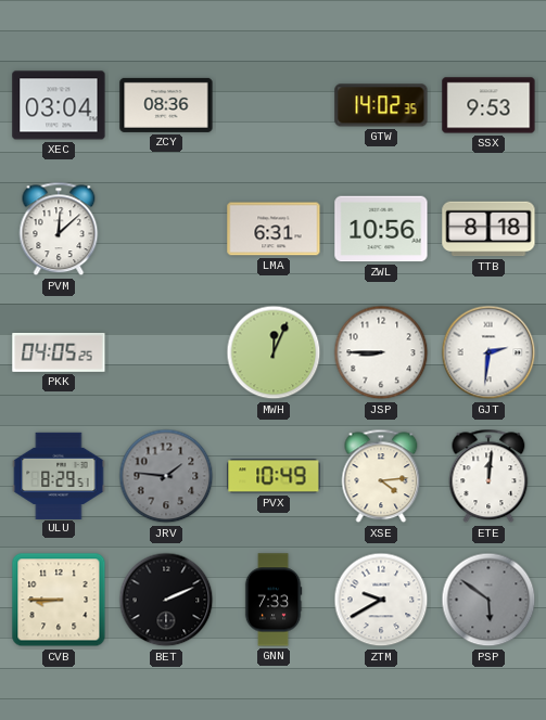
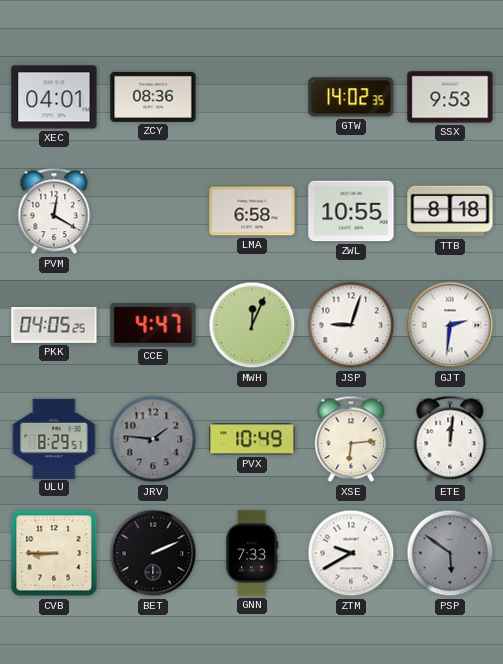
XEC: 03:04 -> 04:01
PVM: 12:08 -> 12:20
LMA: 6:31 -> 6:58
ZWL: 10:56 -> 10:55
CCE: none -> 4:47
JSP: 8:45 -> 9:03
XSE: 4:14 -> 6:14
